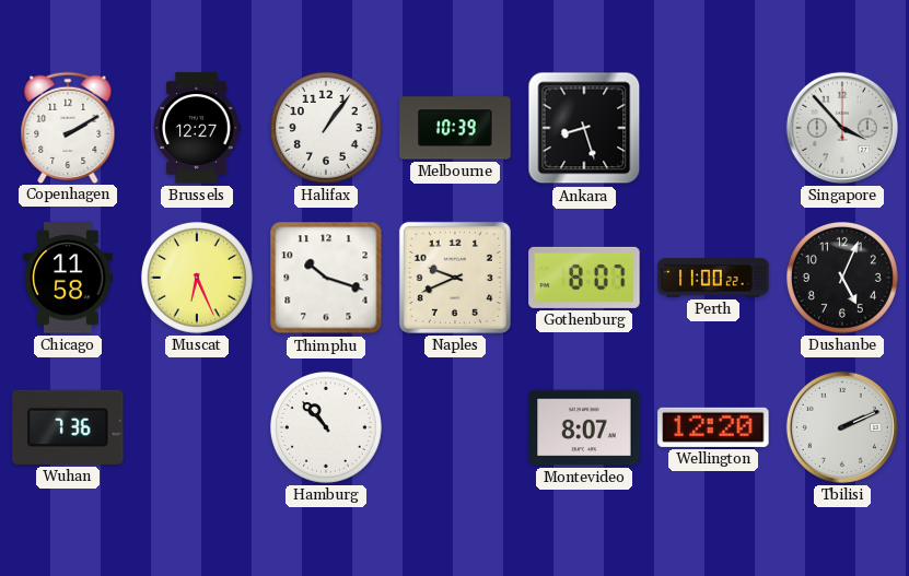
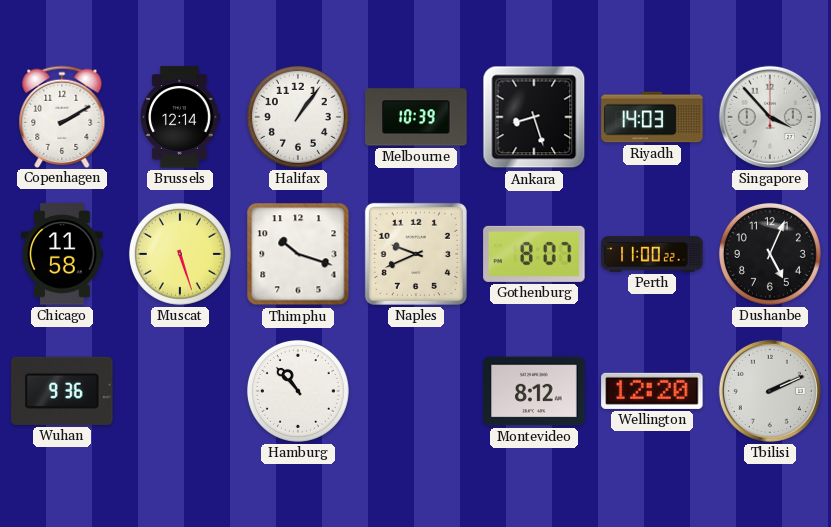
Brussels: 12:27 -> 12:14
Riyadh: none -> 14:03
Muscat: 6:26 -> 5:27
Wuhan: 7:36 -> 9:36
Montevideo: 8:07 -> 8:12
